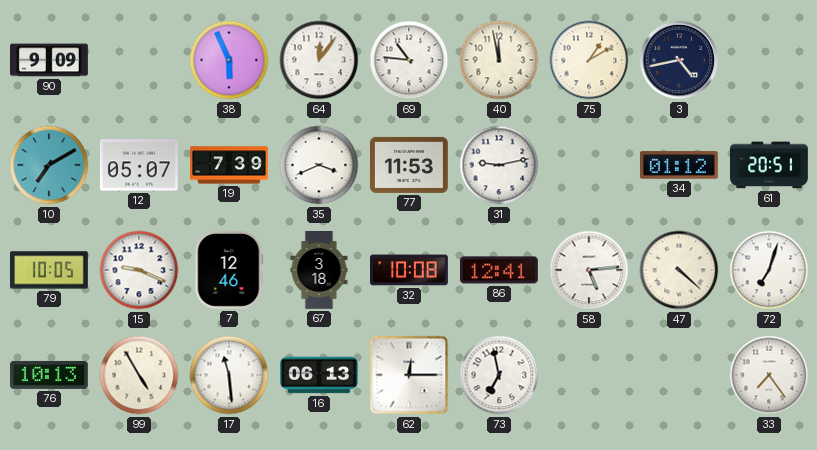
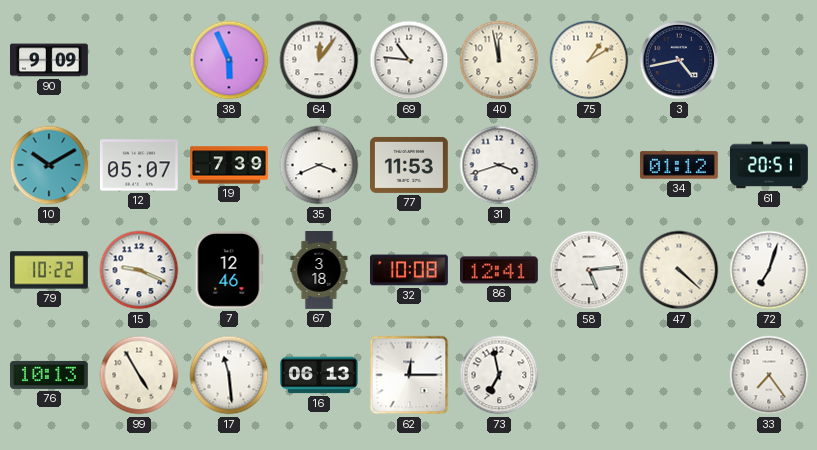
10: 7:10 -> 10:10
31: 9:13 -> 3:42
79: 10:05 -> 10:22
